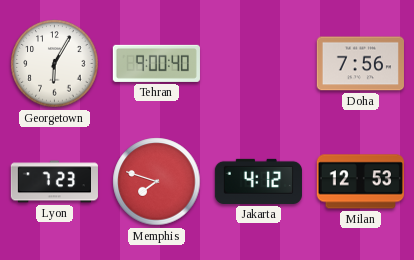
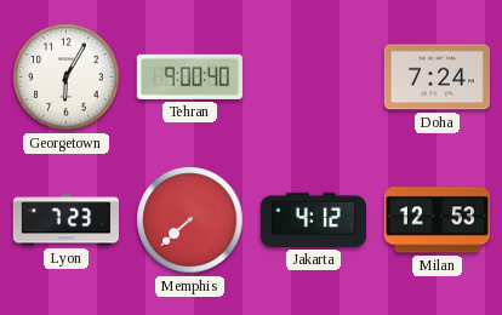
Doha: 7:56 -> 7:24
Memphis: 7:48 -> 7:38
